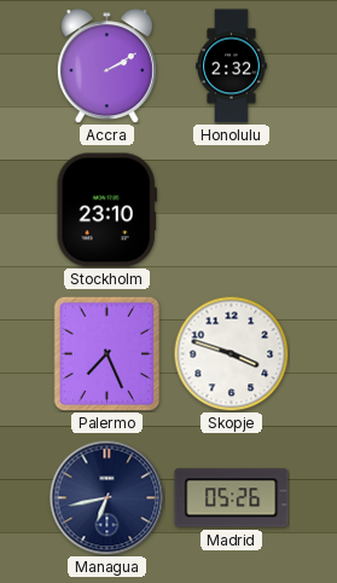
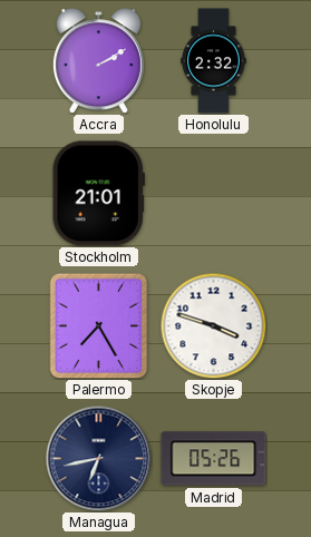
Stockholm: 23:10 -> 21:01
Palermo: 7:26 -> 7:25
